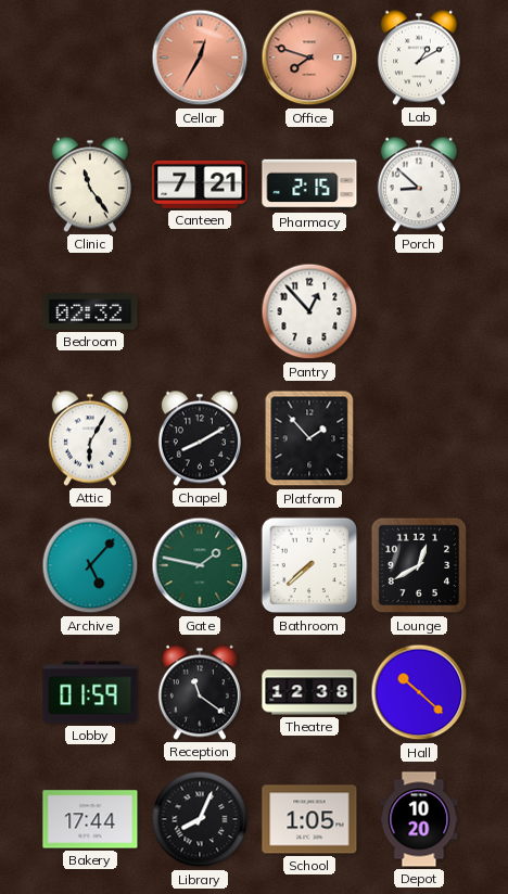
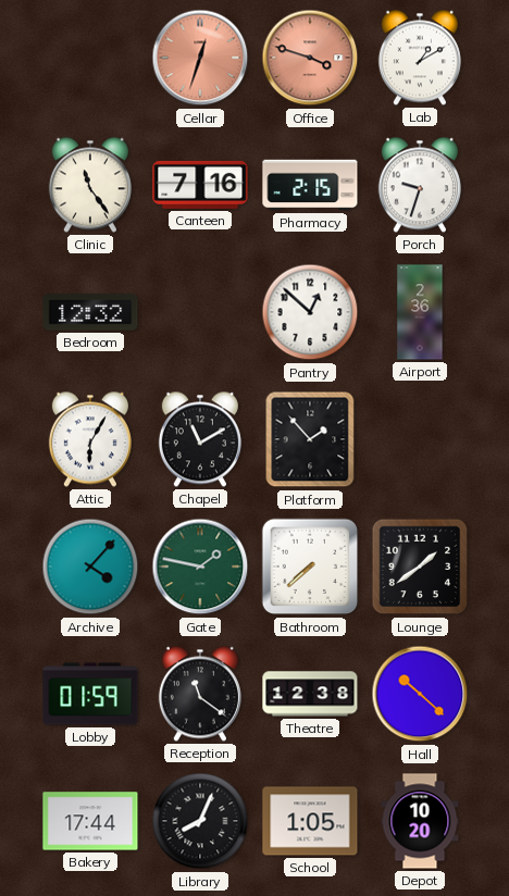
Cellar: 12:35 -> 12:33
Office: 7:48 -> 3:48
Canteen: 7:21 -> 7:16
Porch: 8:52 -> 9:33
Bedroom: 02:32 -> 12:32
Pantry: 12:53 -> 12:52
Airport: none -> 2:36
Chapel: 8:10 -> 11:10
Archive: 5:07 -> 4:07
Lounge: 12:40 -> 1:39
